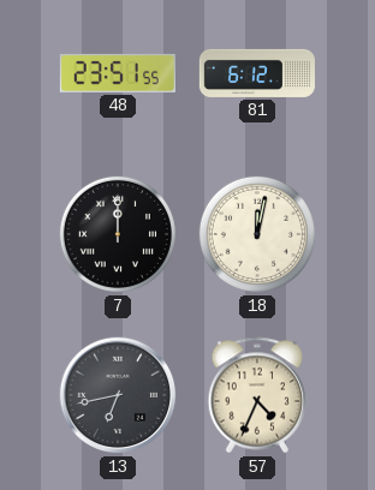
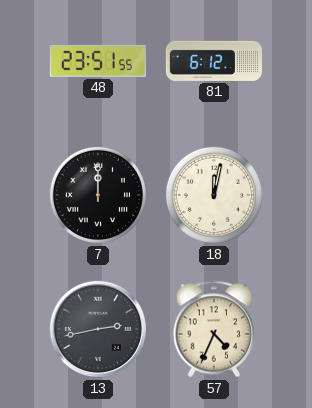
13: 6:43 -> 2:43
